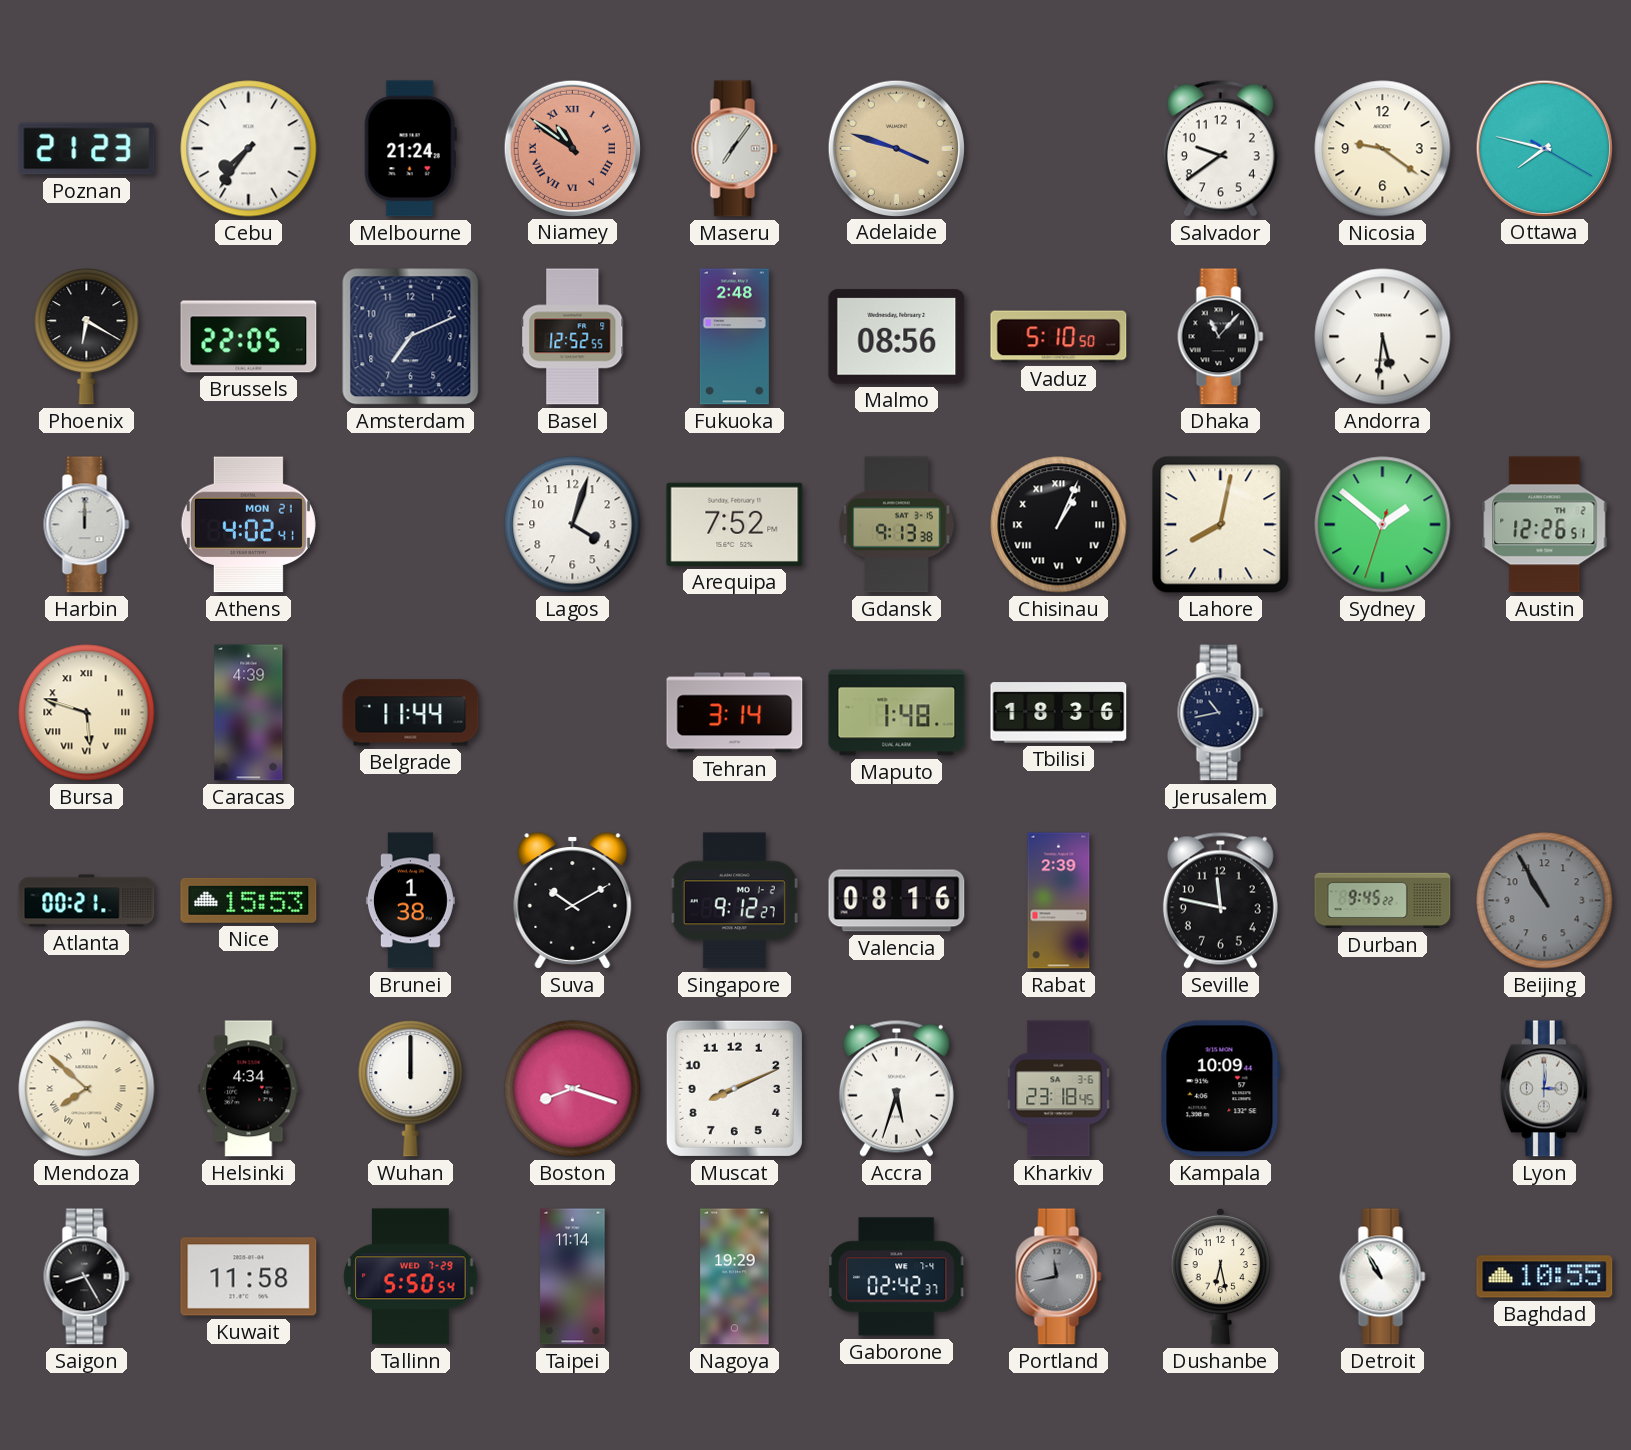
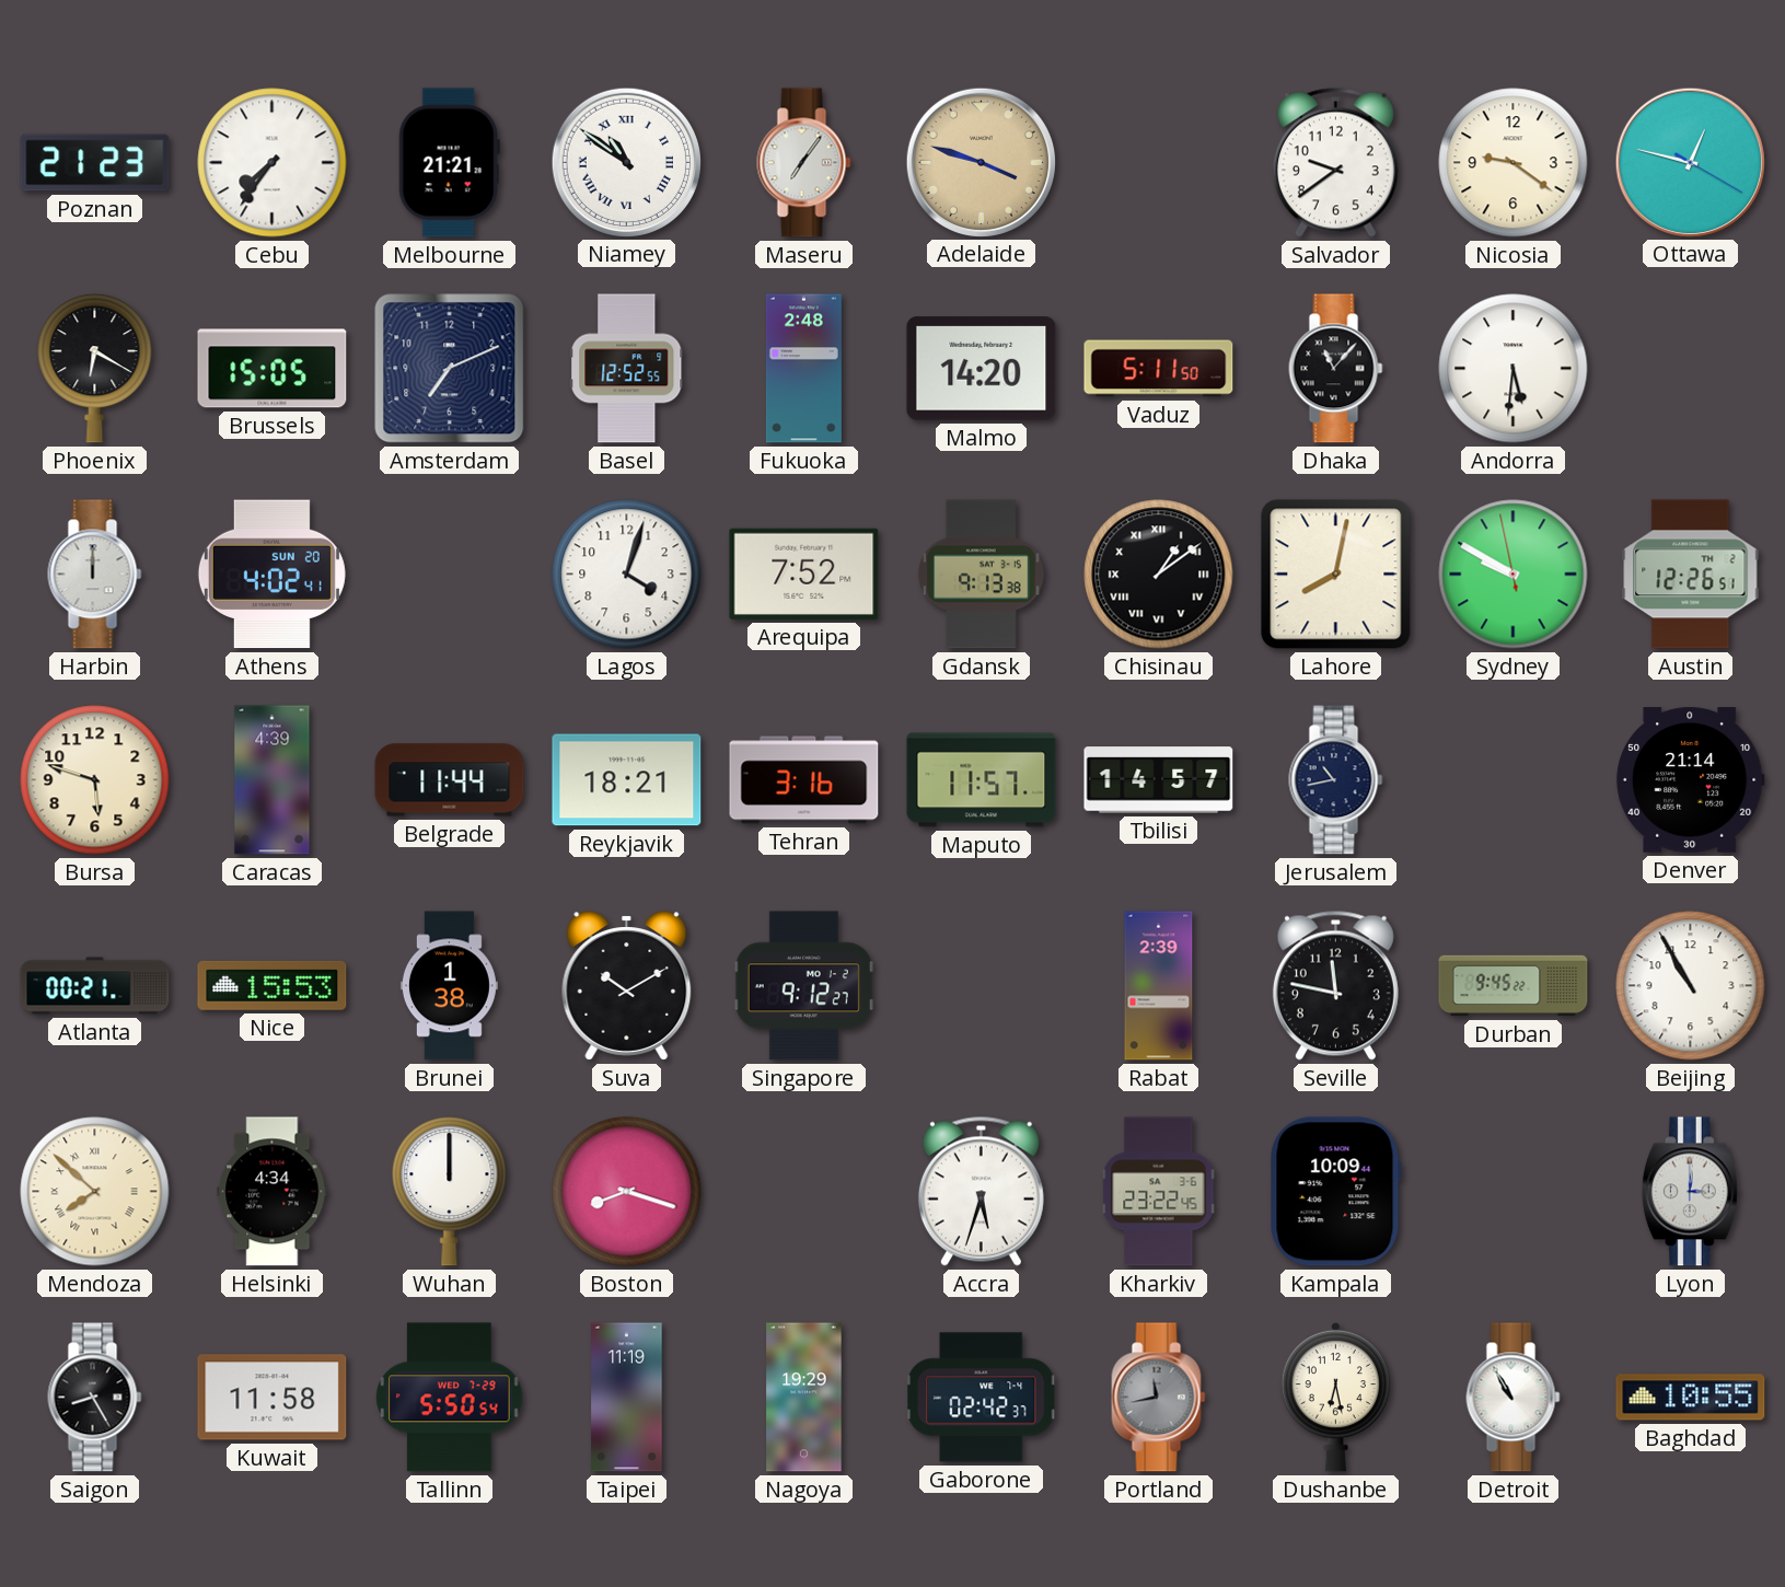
Melbourne: 21:24 -> 21:21
Niamey dial: salmon -> white
Ottawa: 7:47 -> 12:47
Brussels: 22:05 -> 15:05
Malmo: 08:56 -> 14:20
Vaduz: 5:10 -> 5:11
Athens date: MON 21 -> SUN 20
Chisinau: 1:04 -> 1:09
Sydney: 1:51 -> 9:49
Bursa numerals: Roman -> Arabic
Reykjavik: none -> 18:21
Tehran: 3:14 -> 3:16
Maputo: 1:48 -> 11:57
Tbilisi: 18:36 -> 14:57
Denver: none -> 21:14
Valencia: 08:16 -> none
Beijing dial: grey -> white
Muscat: 8:11 -> none
Kharkiv: 23:18 -> 23:22
Taipei: 11:14 -> 11:19
